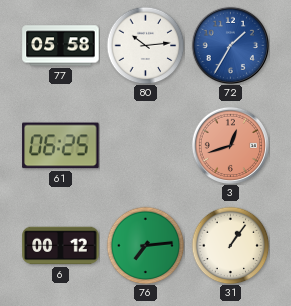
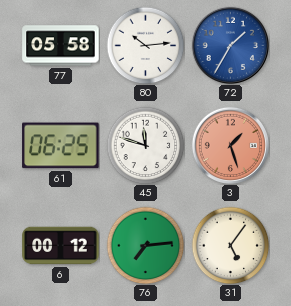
45: none -> 11:48
3: 12:42 -> 1:27
31: 1:06 -> 5:06
